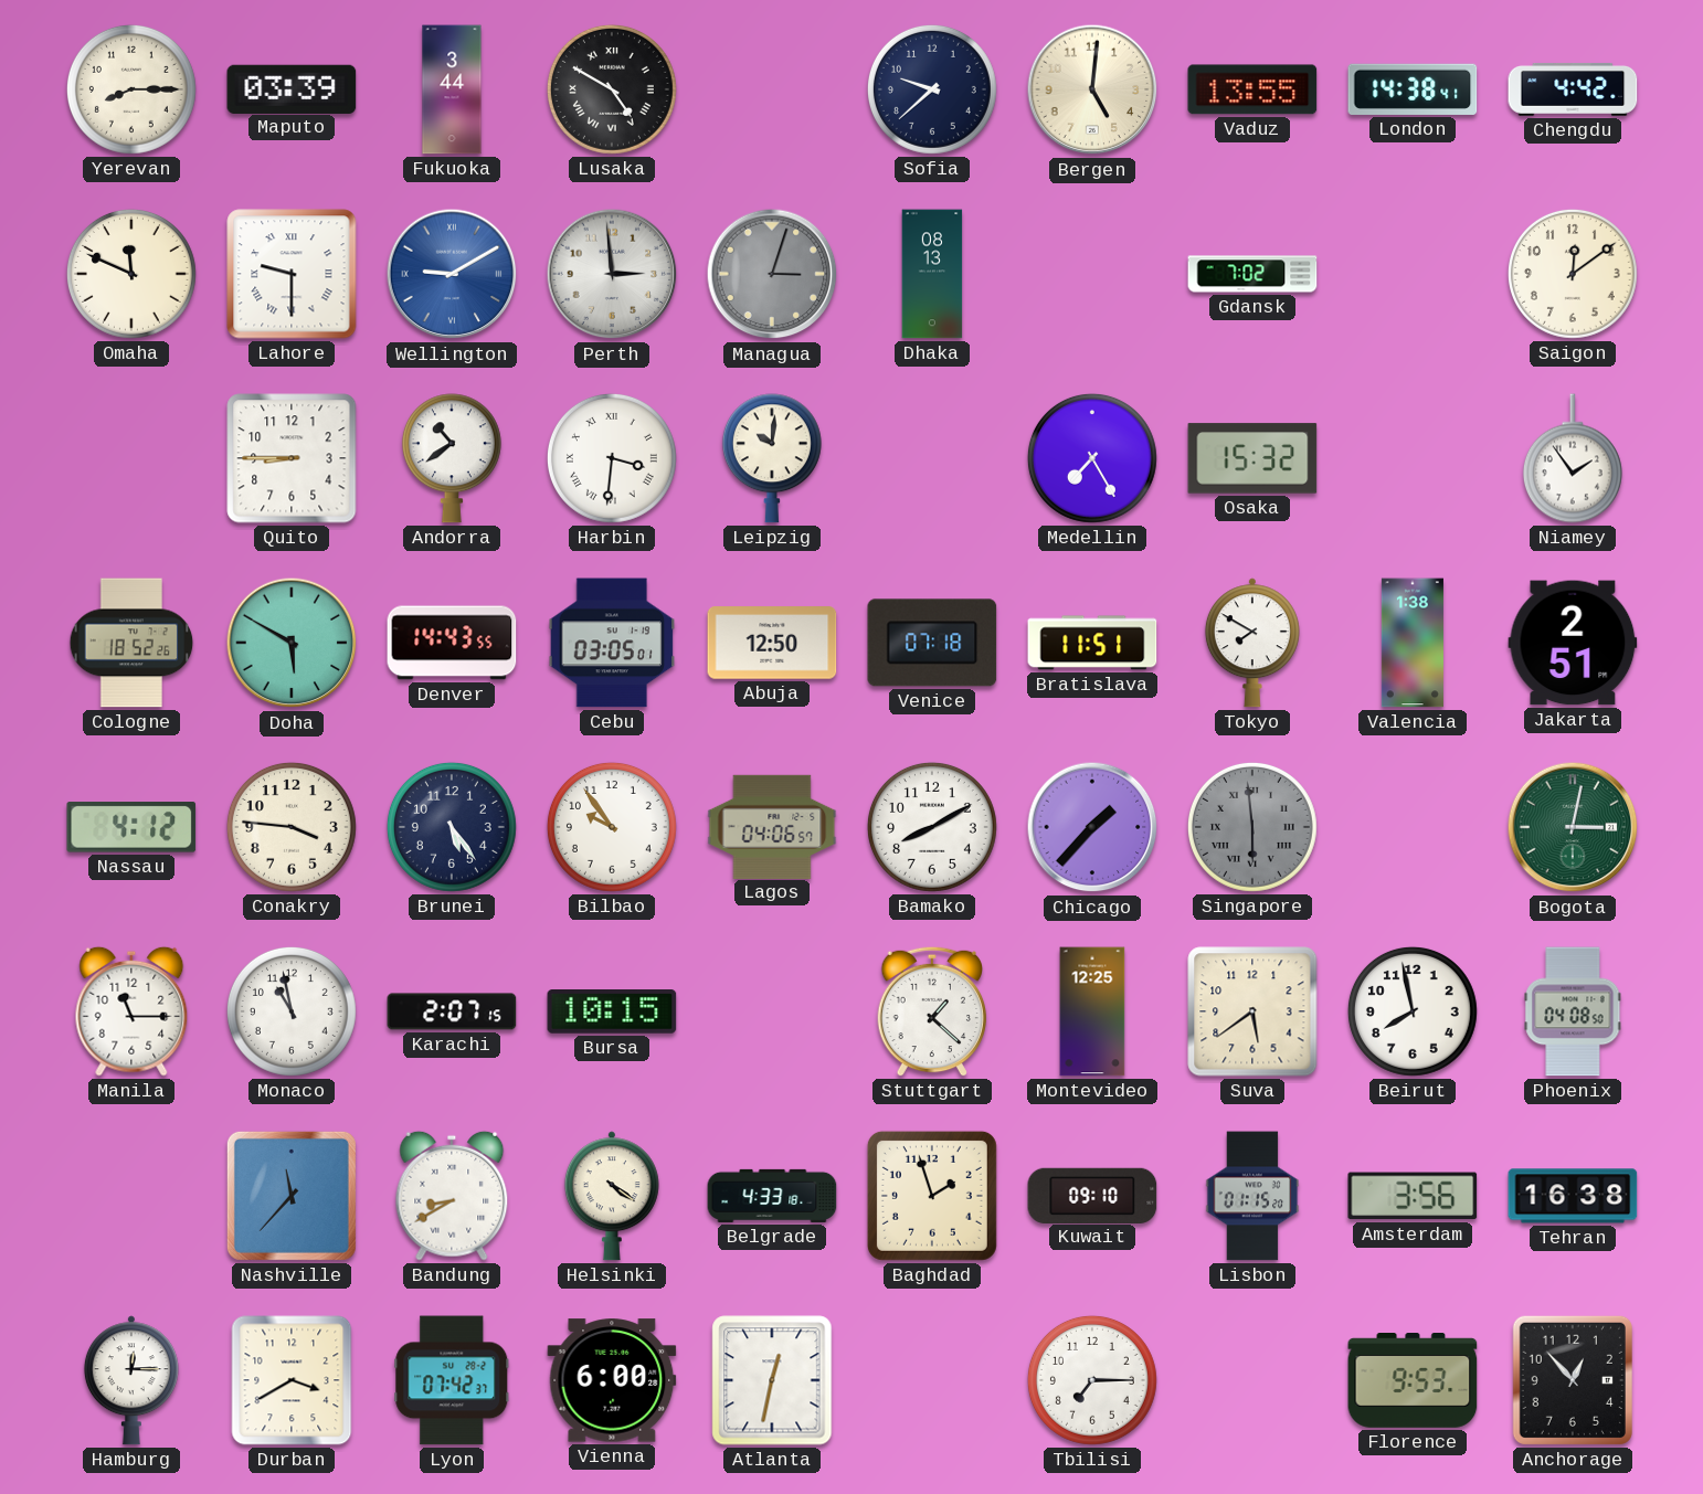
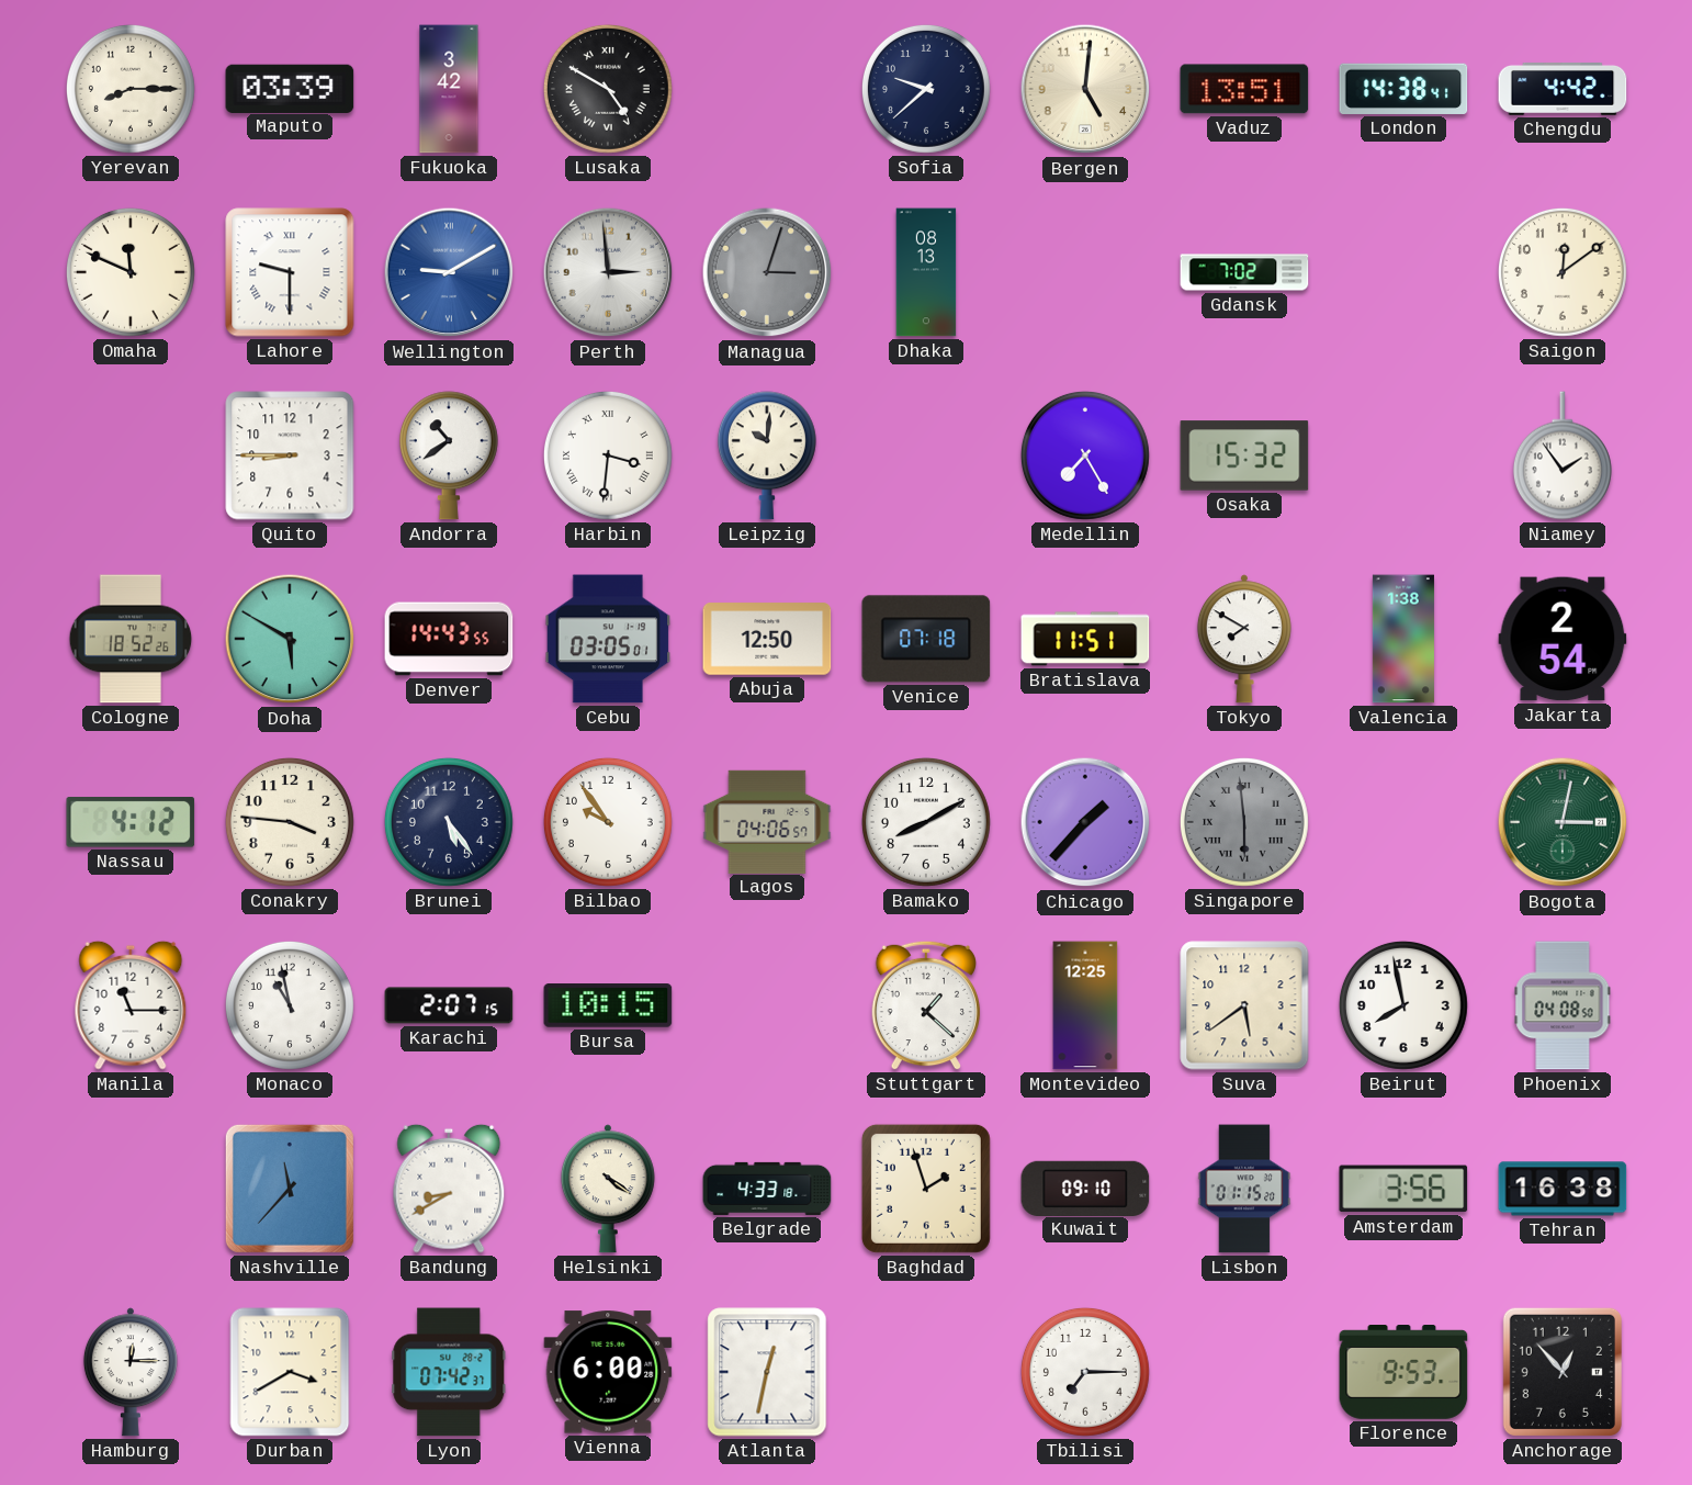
Fukuoka: 3:44 -> 3:42
Vaduz: 13:55 -> 13:51
Jakarta: 2:51 -> 2:54
